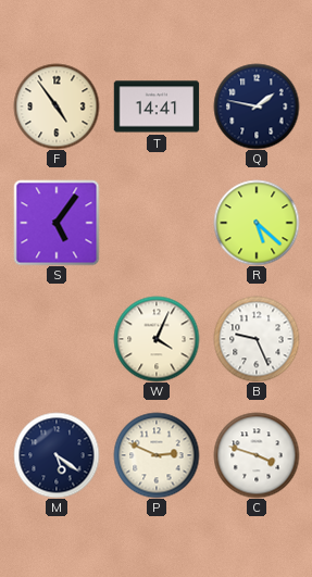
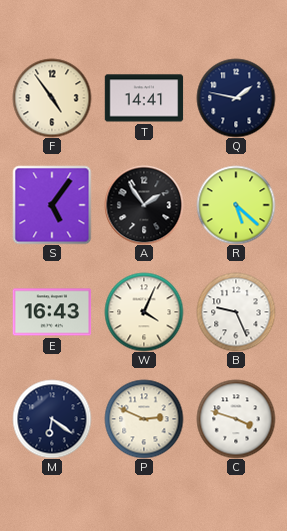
A: none -> 1:54
E: none -> 16:43
M: 5:21 -> 6:21
